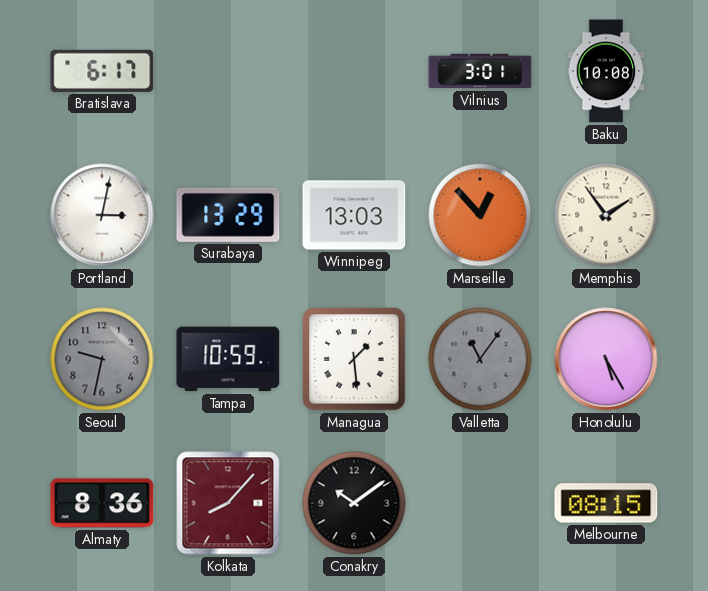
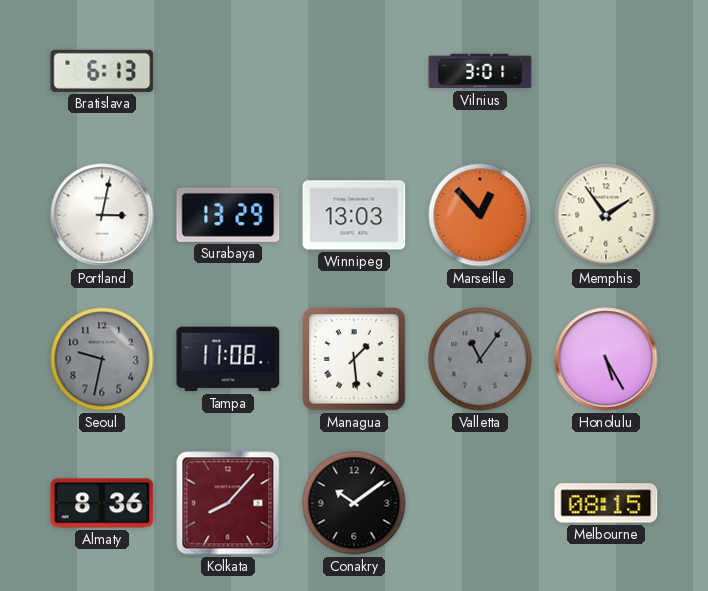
Bratislava: 6:17 -> 6:13
Baku: 10:08 -> none
Tampa: 10:59 -> 11:08
